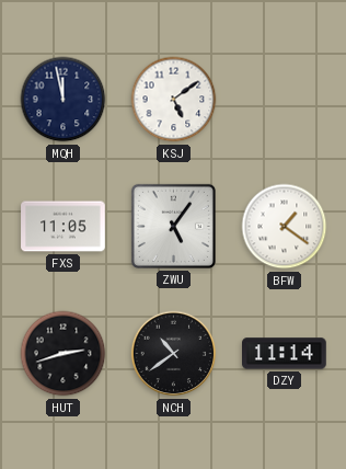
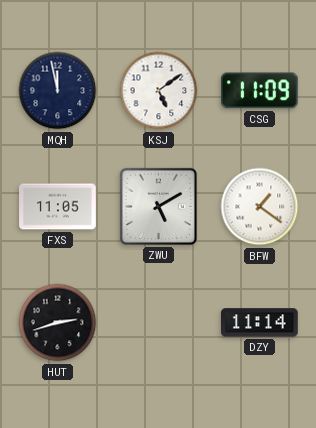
CSG: none -> 11:09
ZWU: 5:06 -> 5:10
NCH: 10:39 -> none
